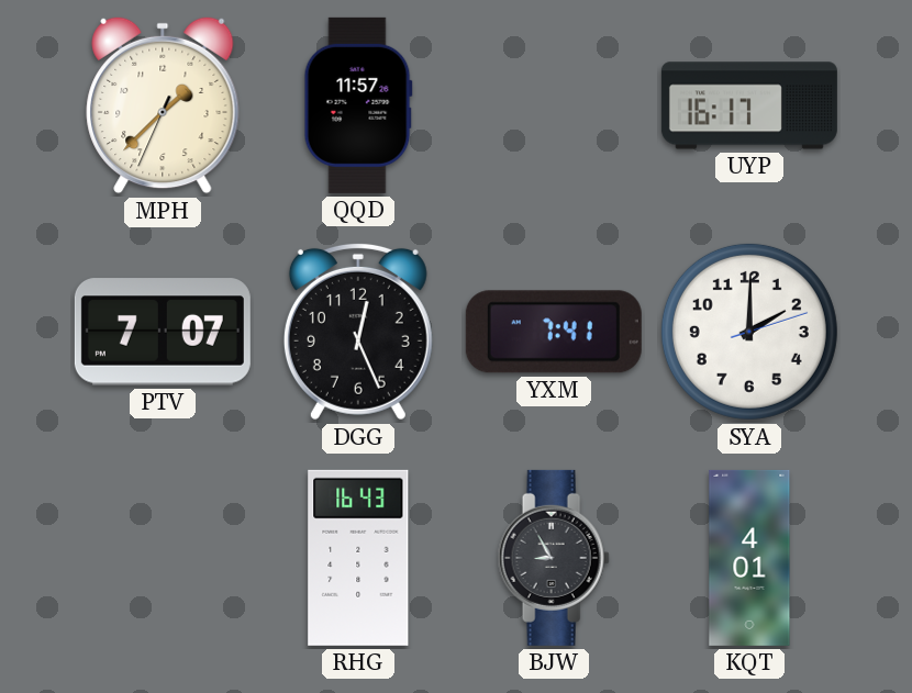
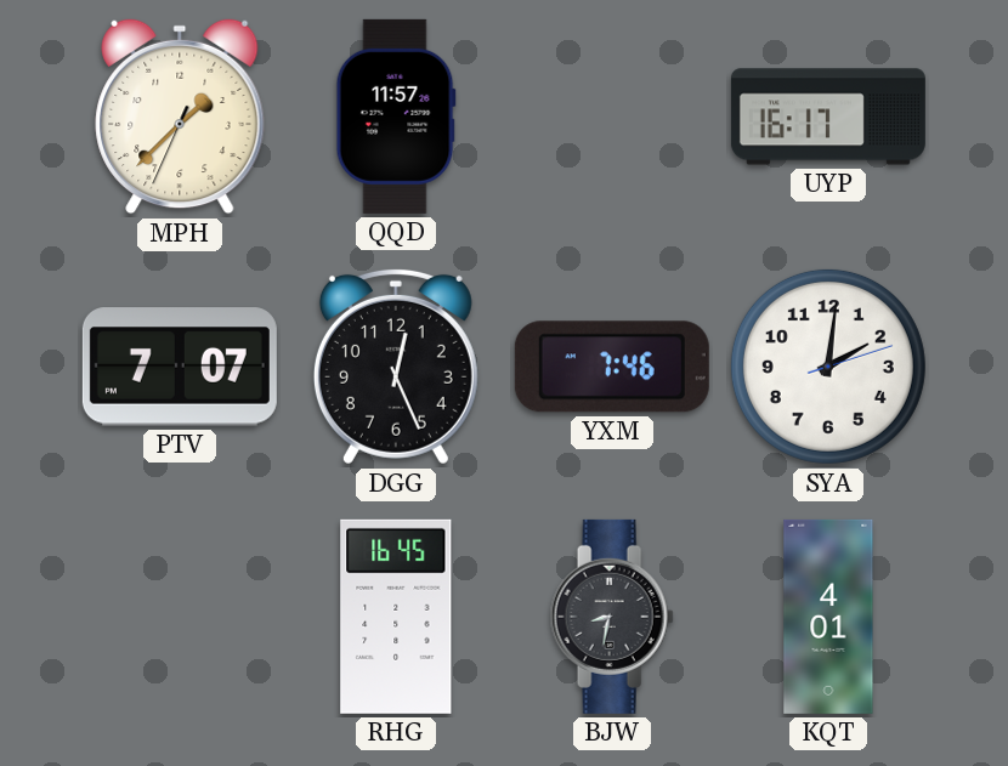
YXM: 7:41 -> 7:46
SYA: 2:00 -> 2:01
RHG: 16:43 -> 16:45
BJW: 8:55 -> 8:32
